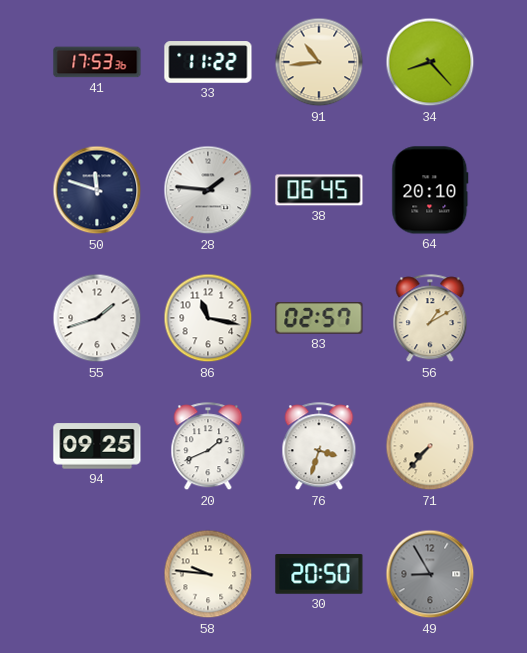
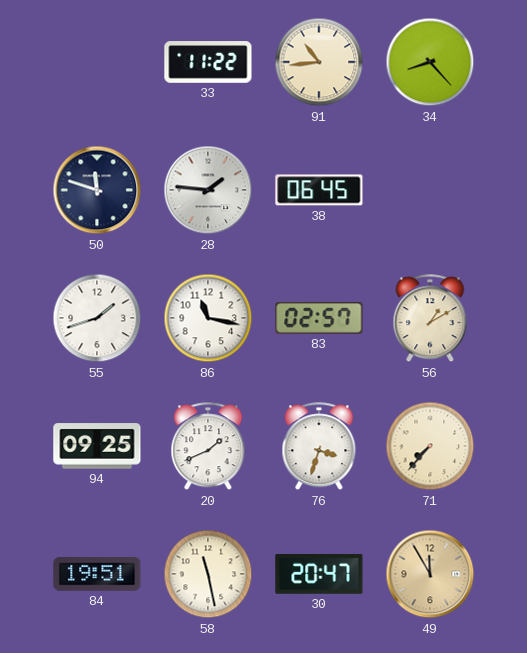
41: 17:53 -> none
64: 20:10 -> none
84: none -> 19:51
58: 9:46 -> 11:28
30: 20:50 -> 20:47
49: 8:55 -> 11:55
49 dial: grey -> champagne
